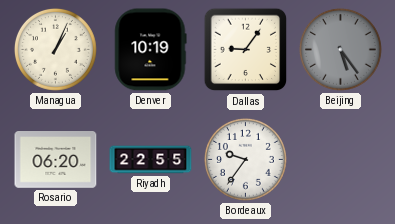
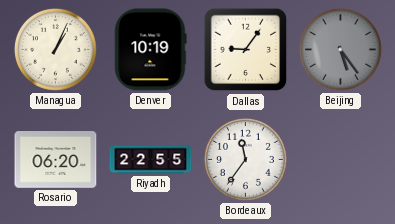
Bordeaux: 9:36 -> 11:36
